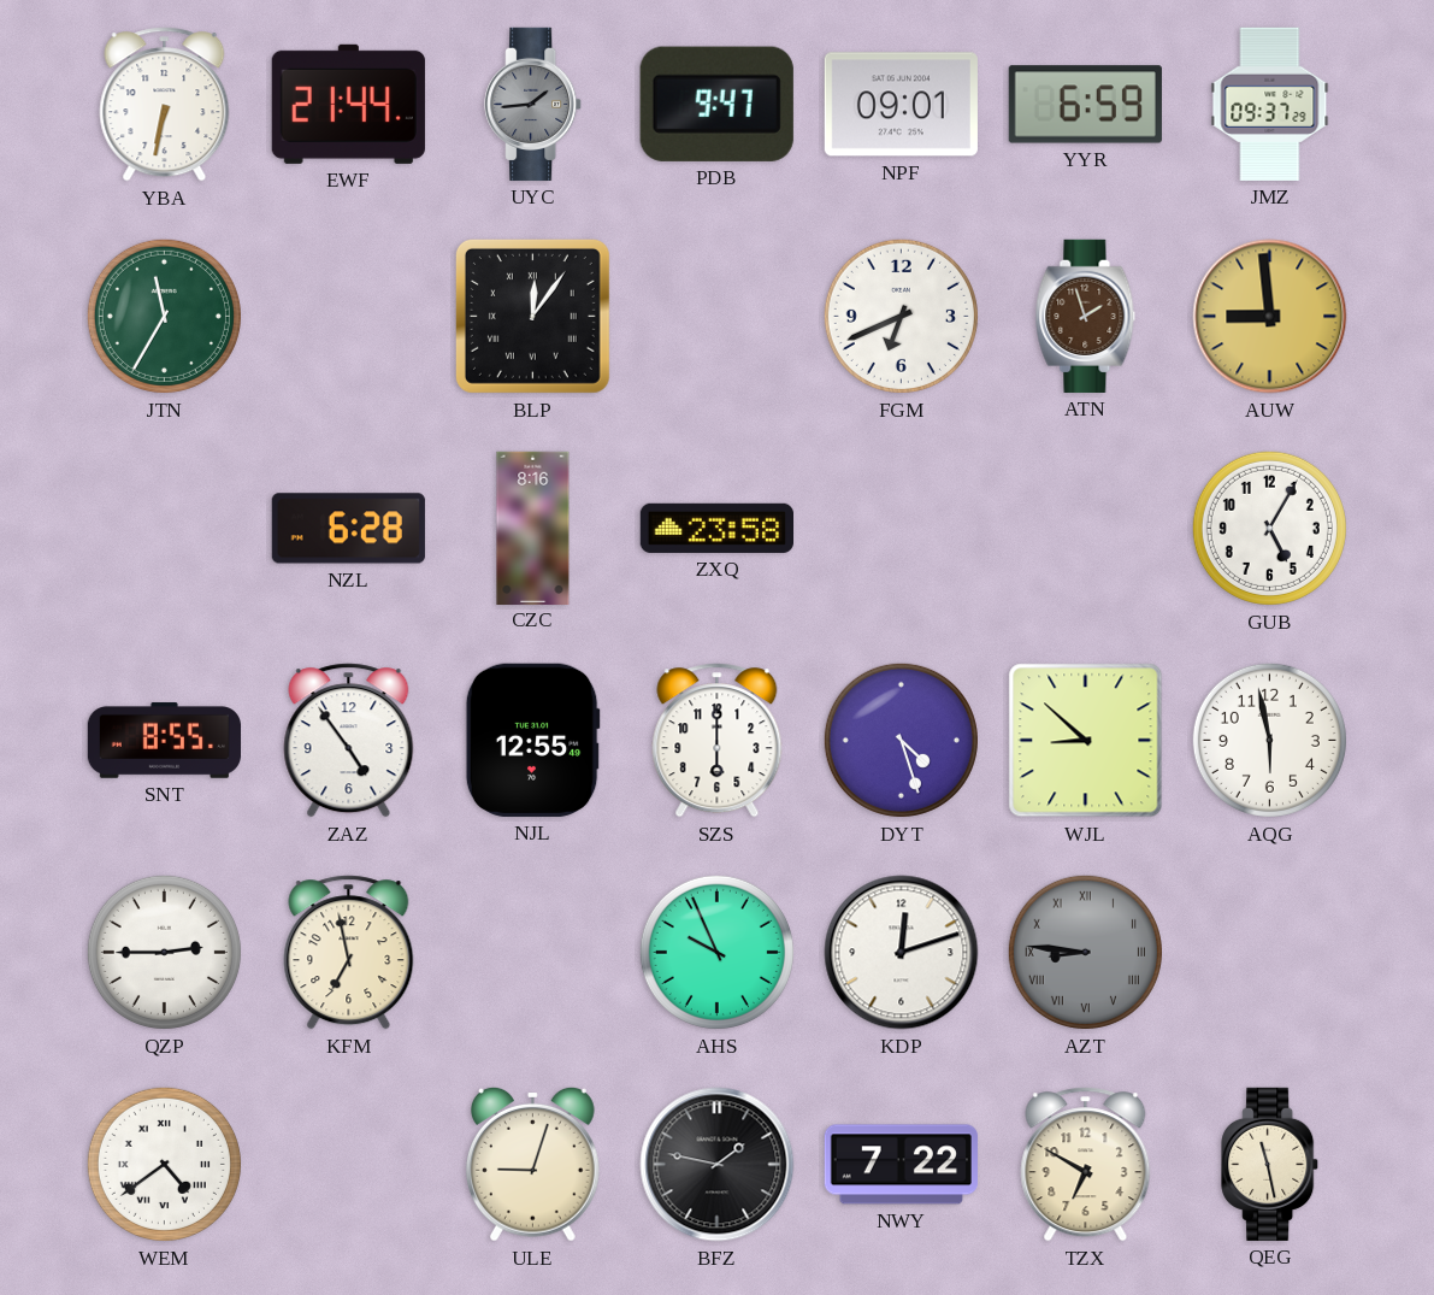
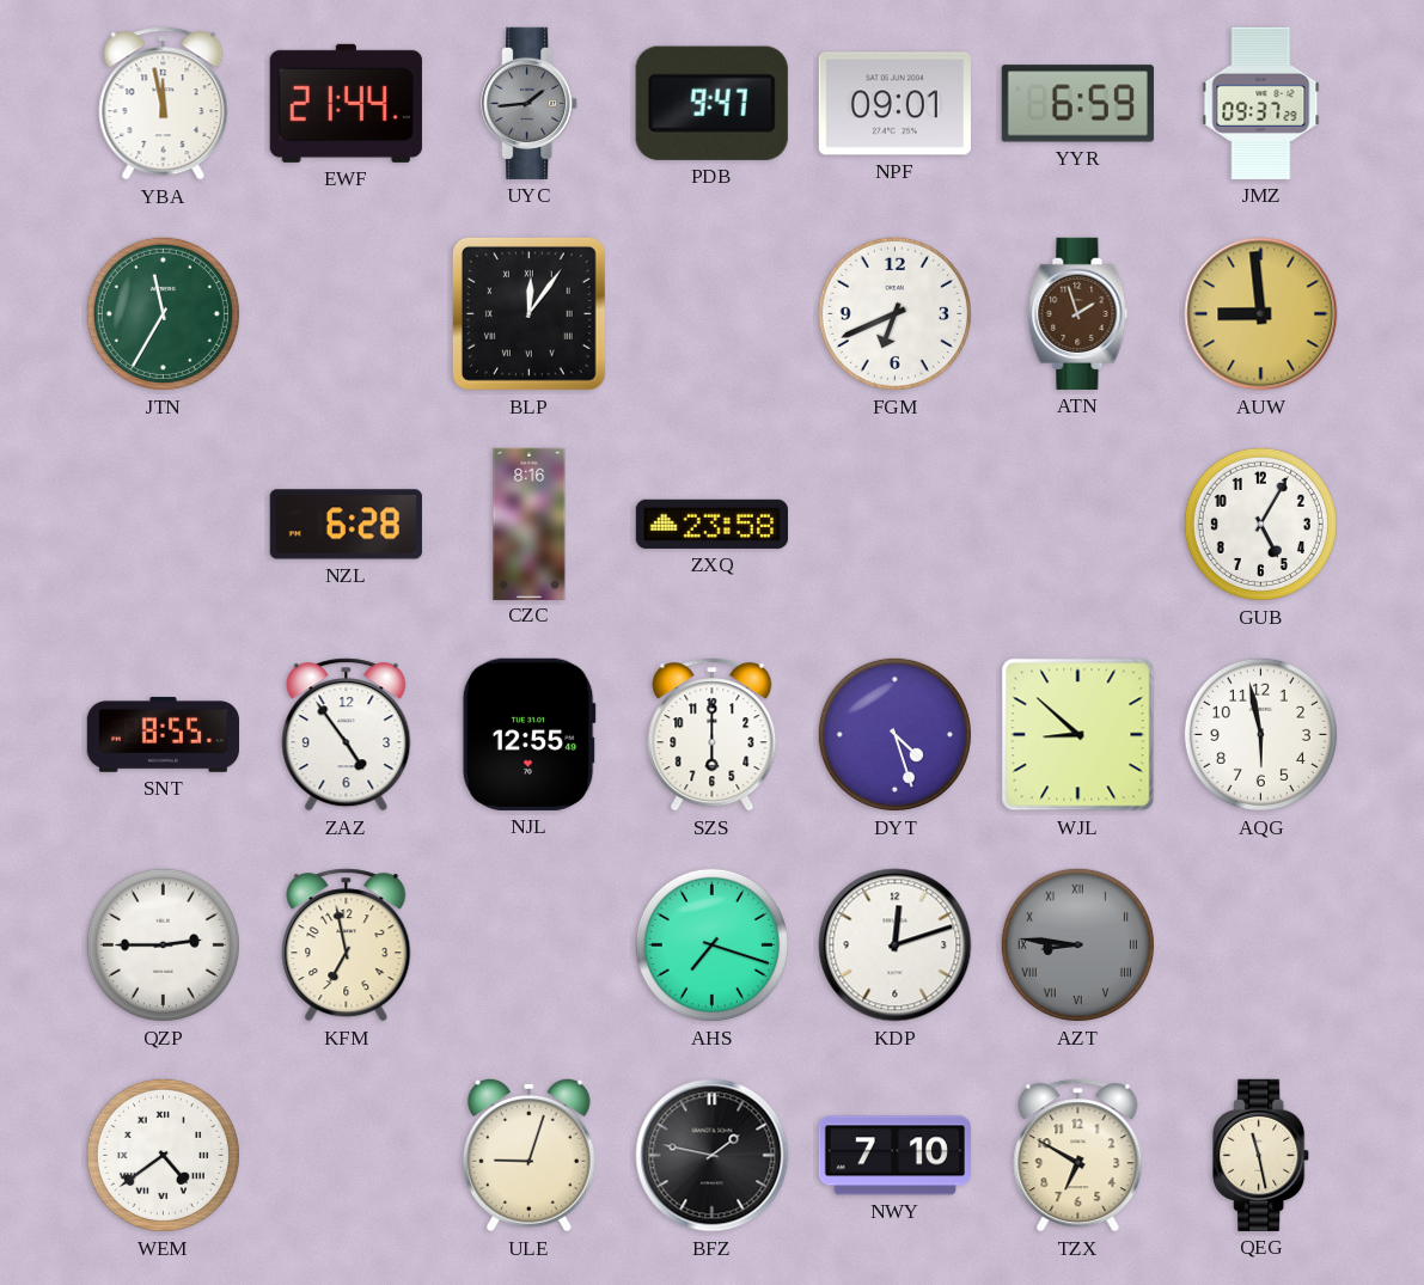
YBA: 6:32 -> 11:58
AHS: 9:56 -> 7:18
NWY: 7:22 -> 7:10
